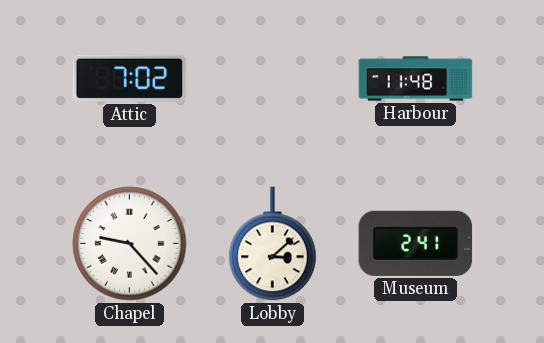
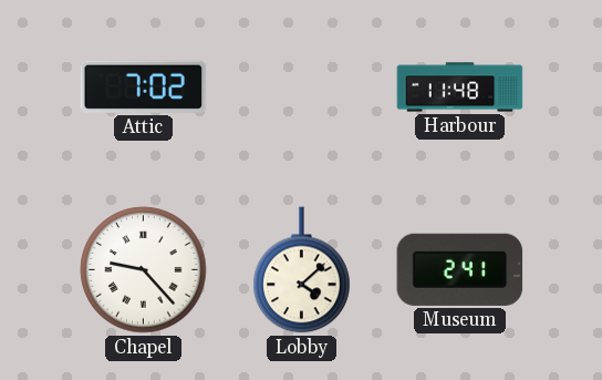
Lobby: 3:08 -> 4:08
